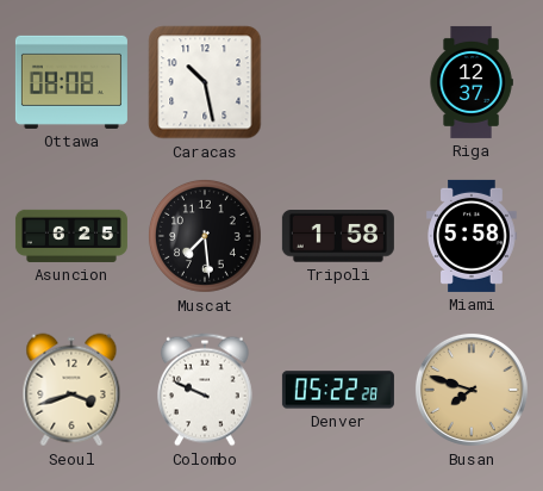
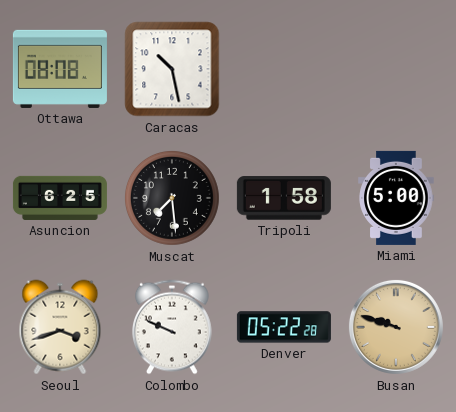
Riga: 12:37 -> none
Miami: 5:58 -> 5:00
Busan: 7:48 -> 9:48
